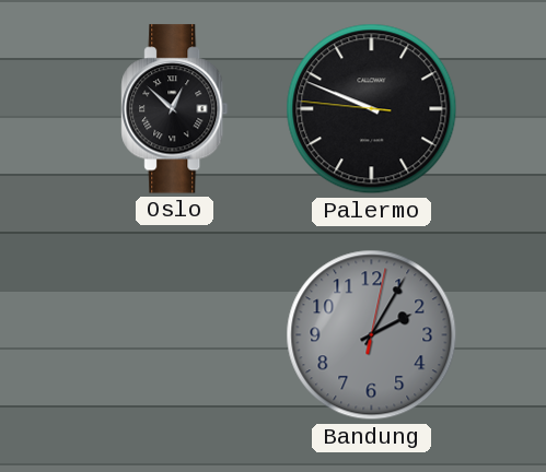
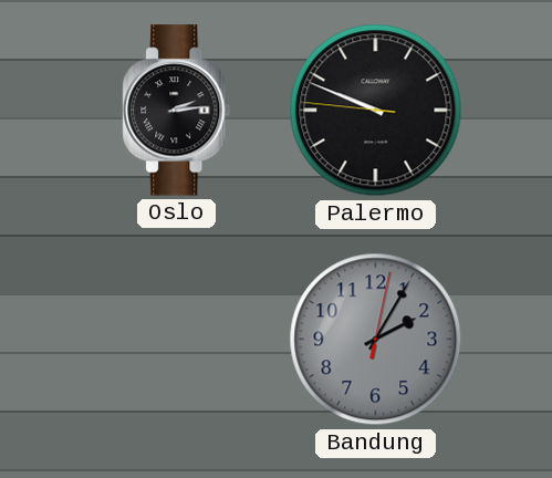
Oslo: 12:52 -> 2:14
